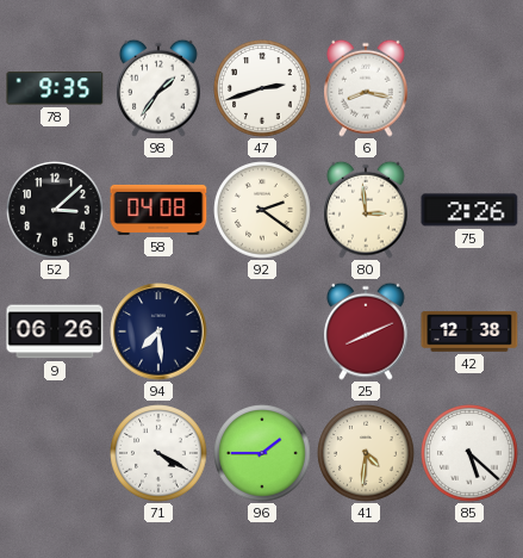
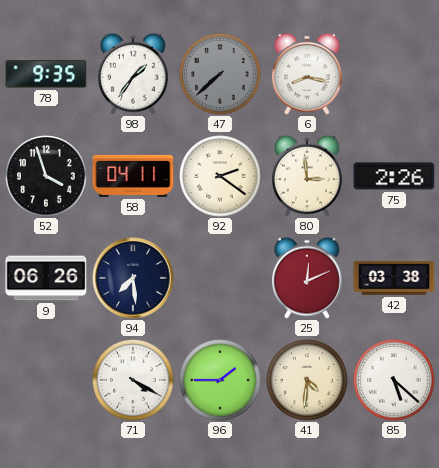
47: 2:42 -> 7:38
47 dial: white -> grey
52: 3:08 -> 3:57
58: 04:08 -> 04:11
25: 8:11 -> 12:11
42: 12:38 -> 03:38
